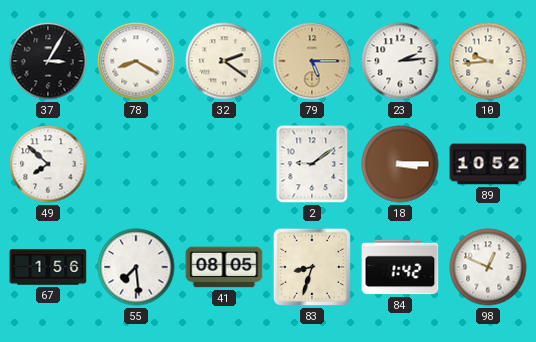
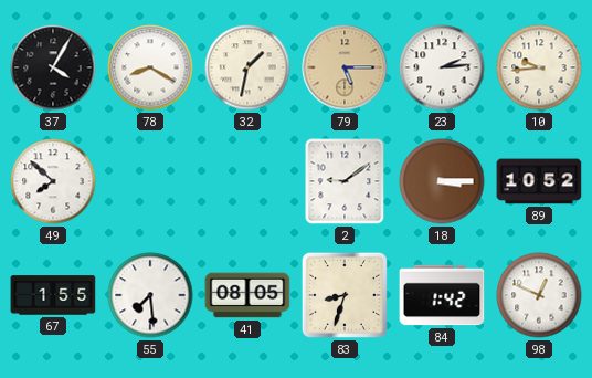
37: 3:05 -> 4:05
32: 2:21 -> 1:32
67: 1:56 -> 1:55
